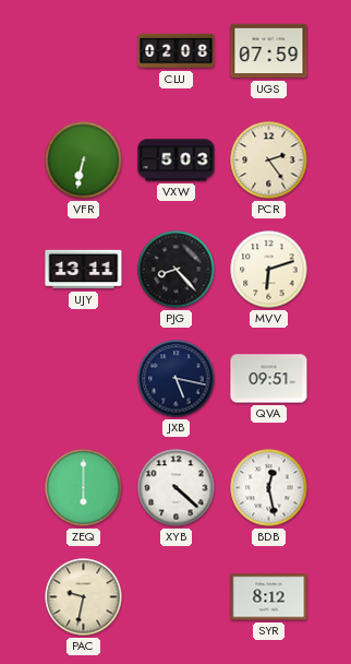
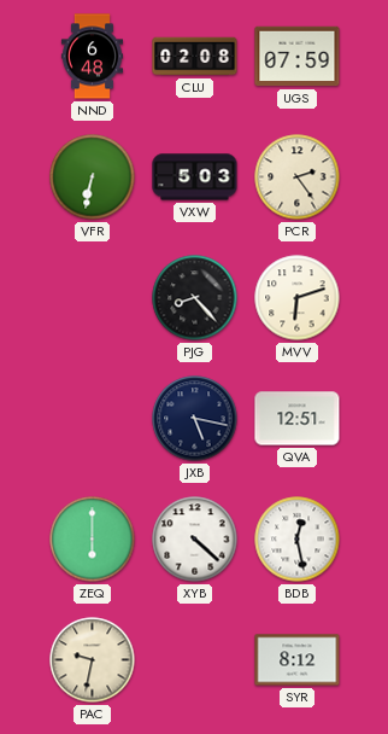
NND: none -> 6:48
UJY: 13:11 -> none
QVA: 09:51 -> 12:51
